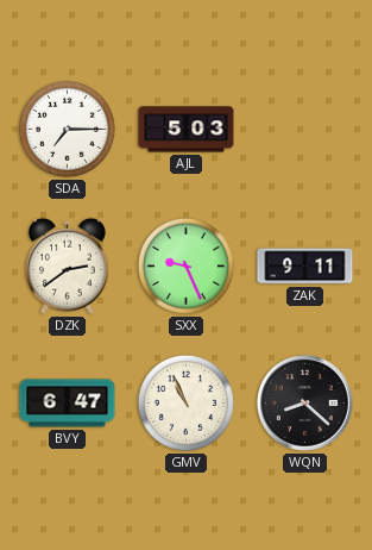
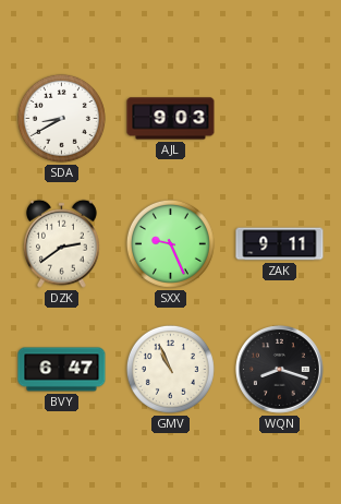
SDA: 7:15 -> 8:40
AJL: 5:03 -> 9:03
WQN: 8:22 -> 8:18
